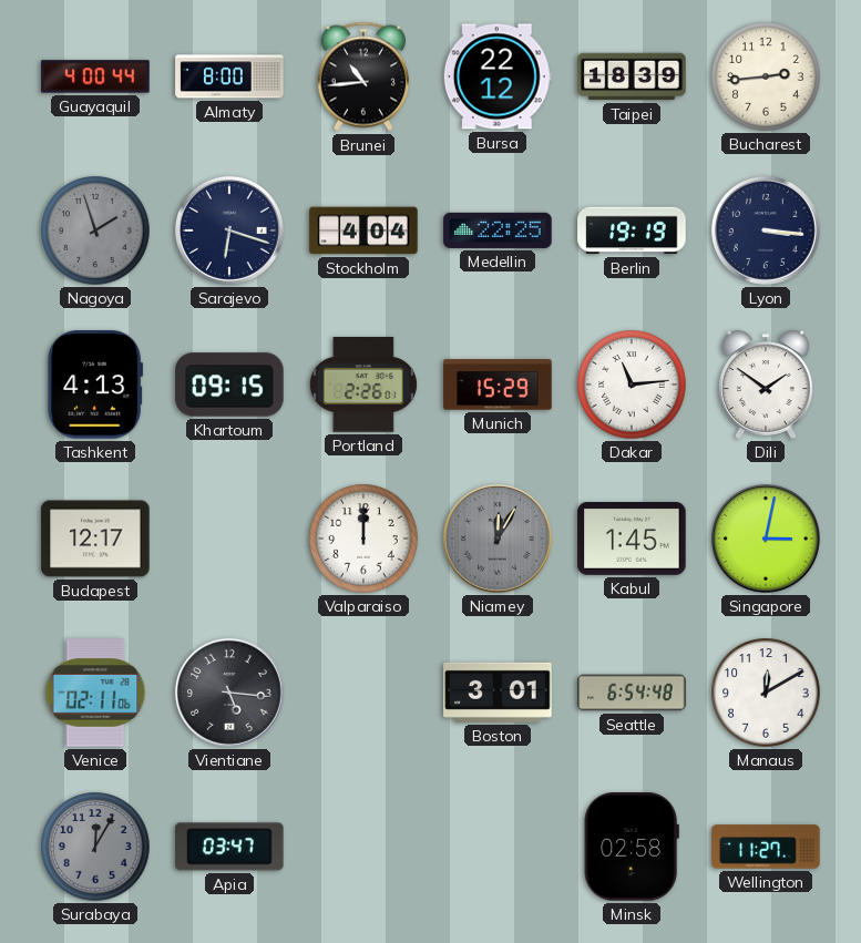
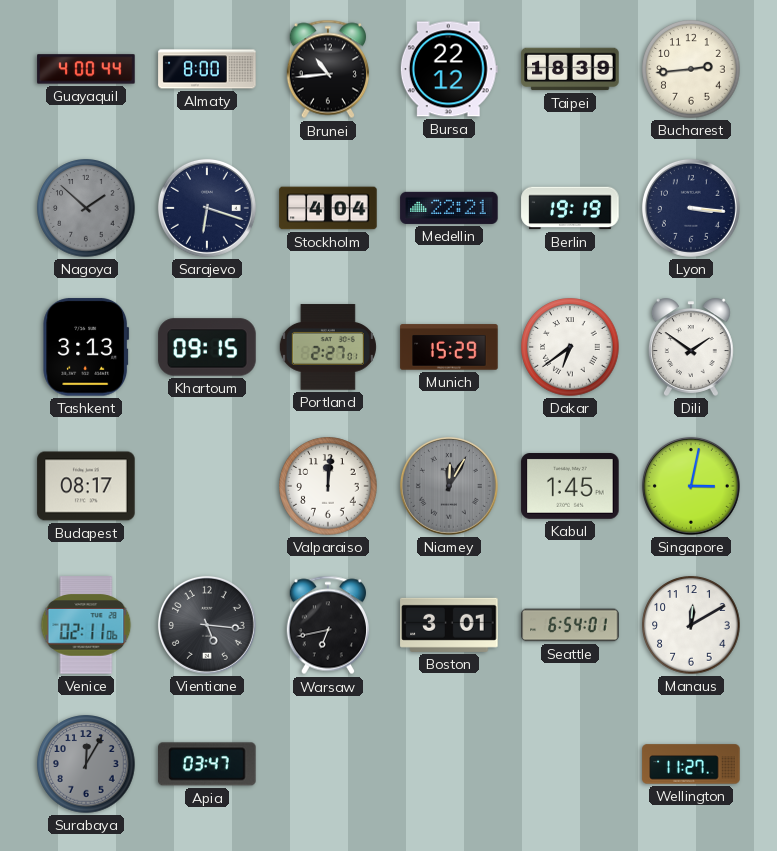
Nagoya: 1:57 -> 1:52
Medellin: 22:25 -> 22:21
Tashkent: 4:13 -> 3:13
Portland: 2:26 -> 2:27
Dakar: 11:14 -> 6:39
Budapest: 12:17 -> 08:17
Valparaiso: 12:00 -> 12:01
Warsaw: none -> 6:43
Seattle: 6:54:48 -> 6:54:01
Minsk: 02:58 -> none
